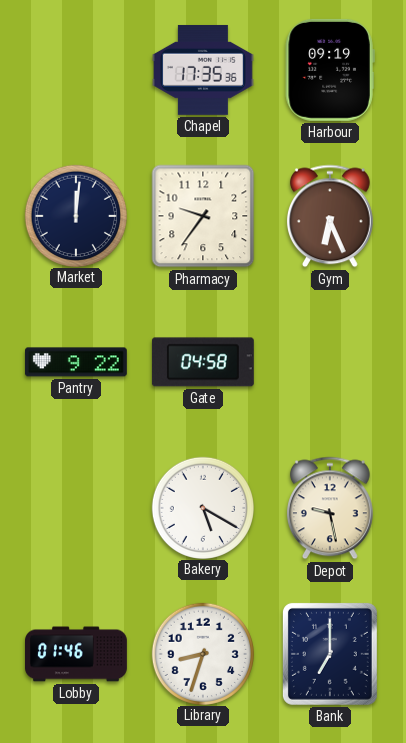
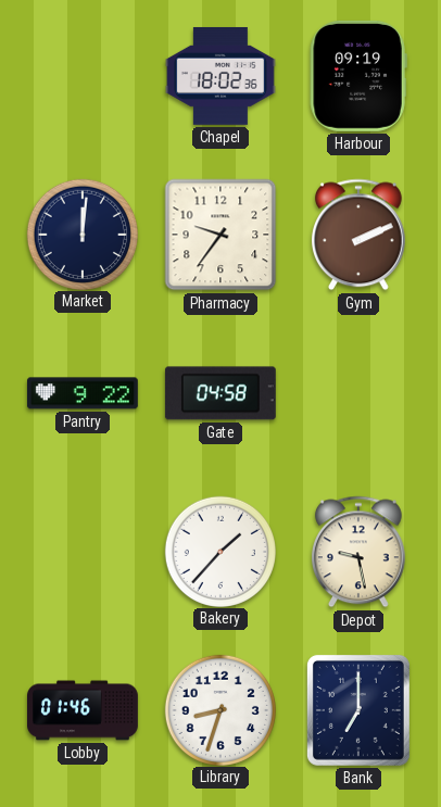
Chapel: 17:35 -> 18:02
Gym: 6:26 -> 2:11
Bakery: 5:20 -> 1:37
